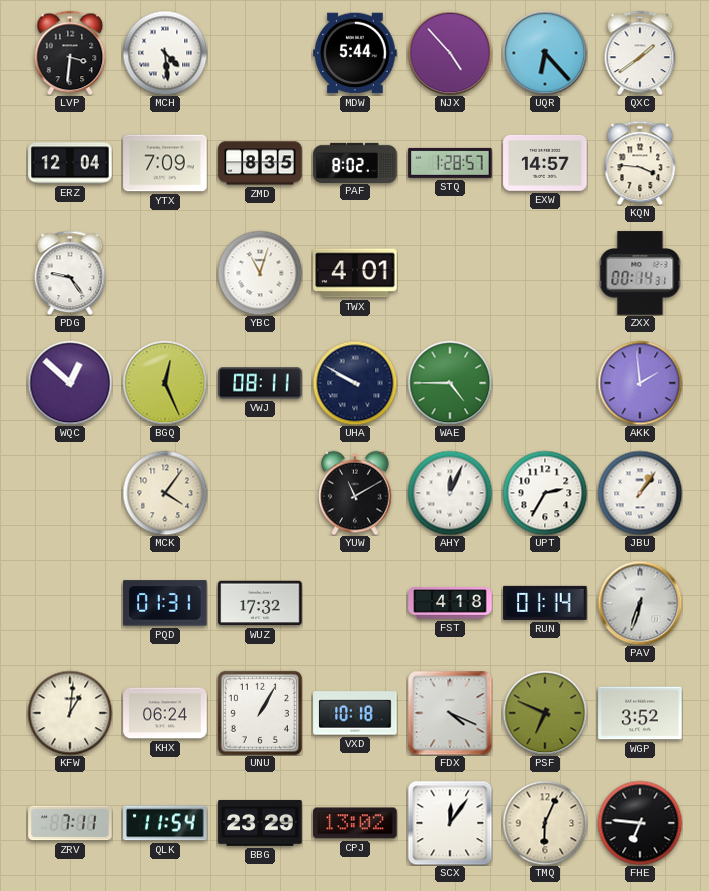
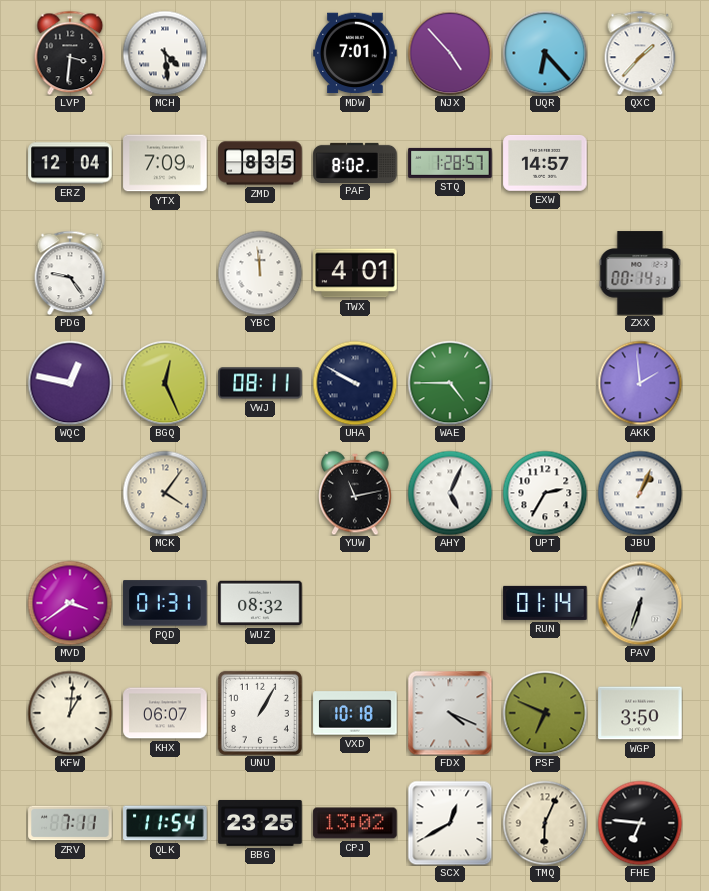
MDW: 5:44 -> 7:01
QXC: 1:39 -> 1:37
KQN: 3:46 -> none
YBC: 11:03 -> 11:59
WQC: 12:52 -> 12:47
YUW: 11:10 -> 11:13
AHY: 12:04 -> 5:04
JBU: 1:06 -> 1:04
MVD: none -> 3:39
WUZ: 17:32 -> 08:32
FST: 4:18 -> none
KHX: 06:24 -> 06:07
WGP: 3:52 -> 3:50
BBG: 23:29 -> 23:25
SCX: 12:06 -> 12:40
